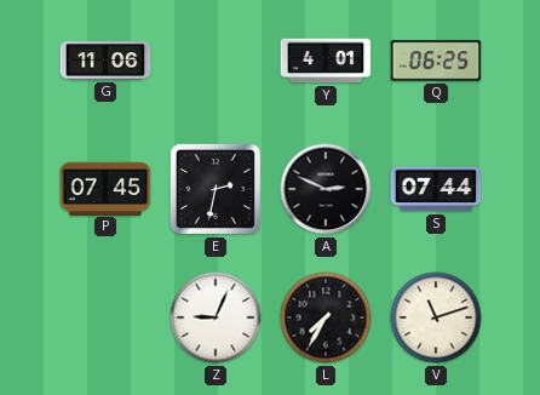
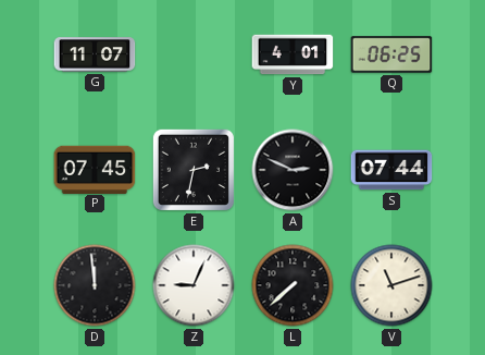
G: 11:06 -> 11:07
D: none -> 11:59
L: 7:35 -> 7:38
